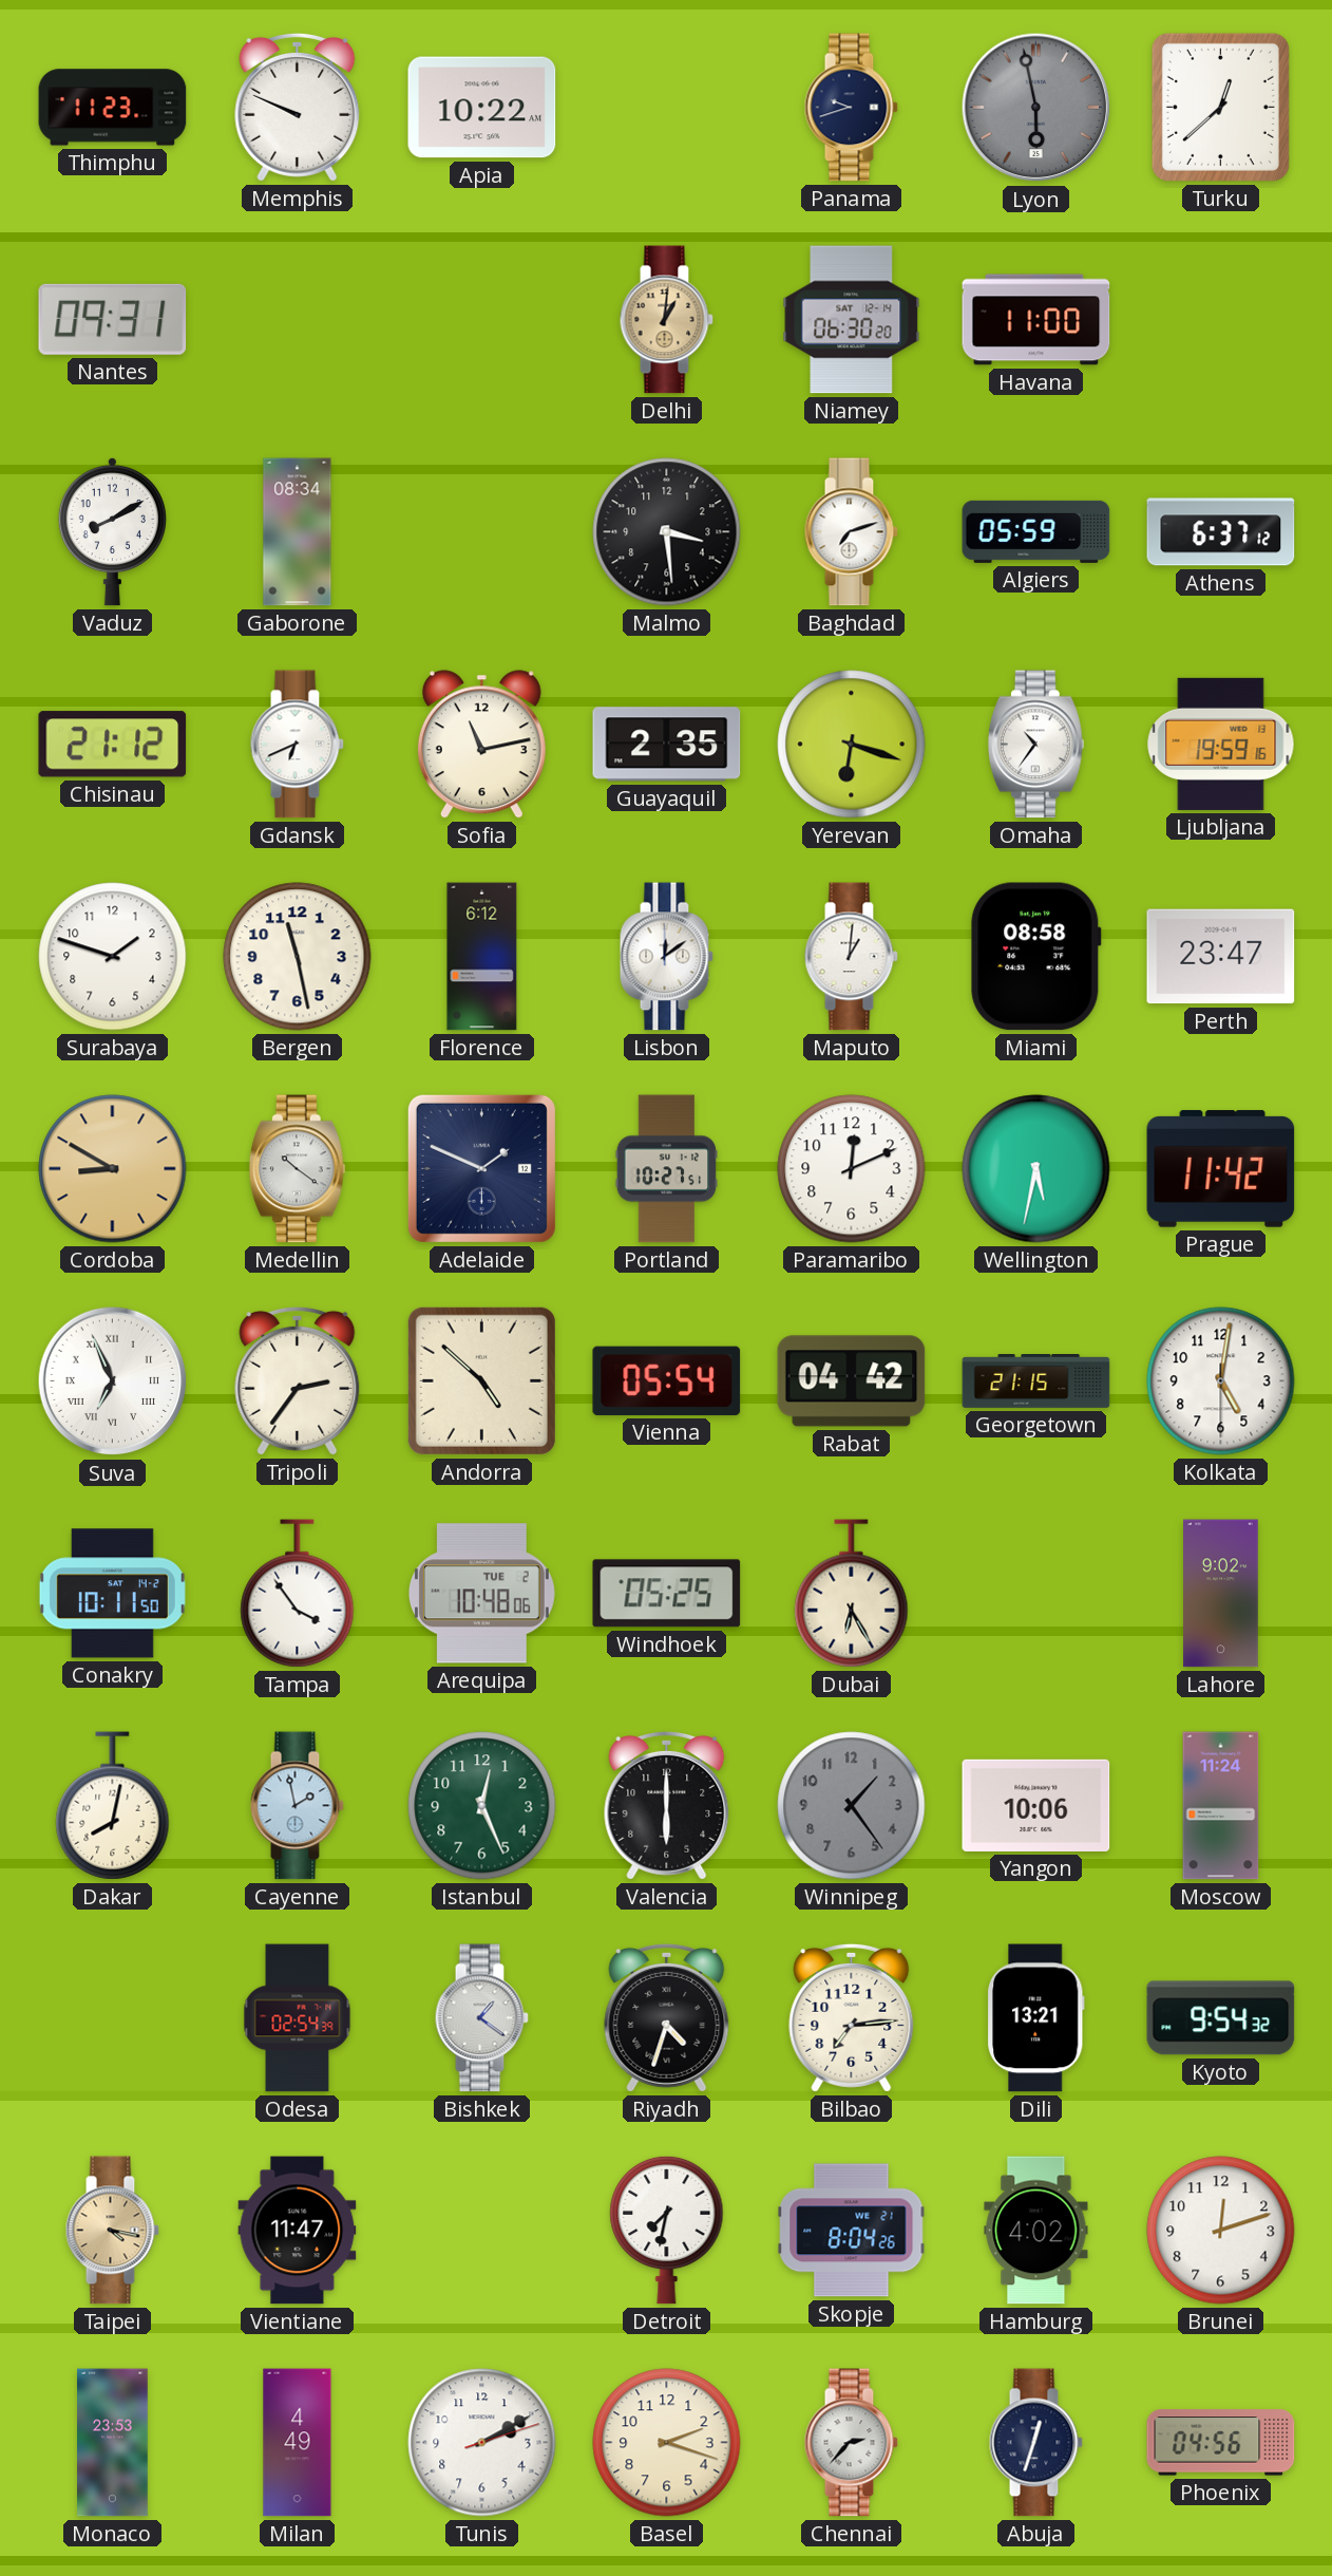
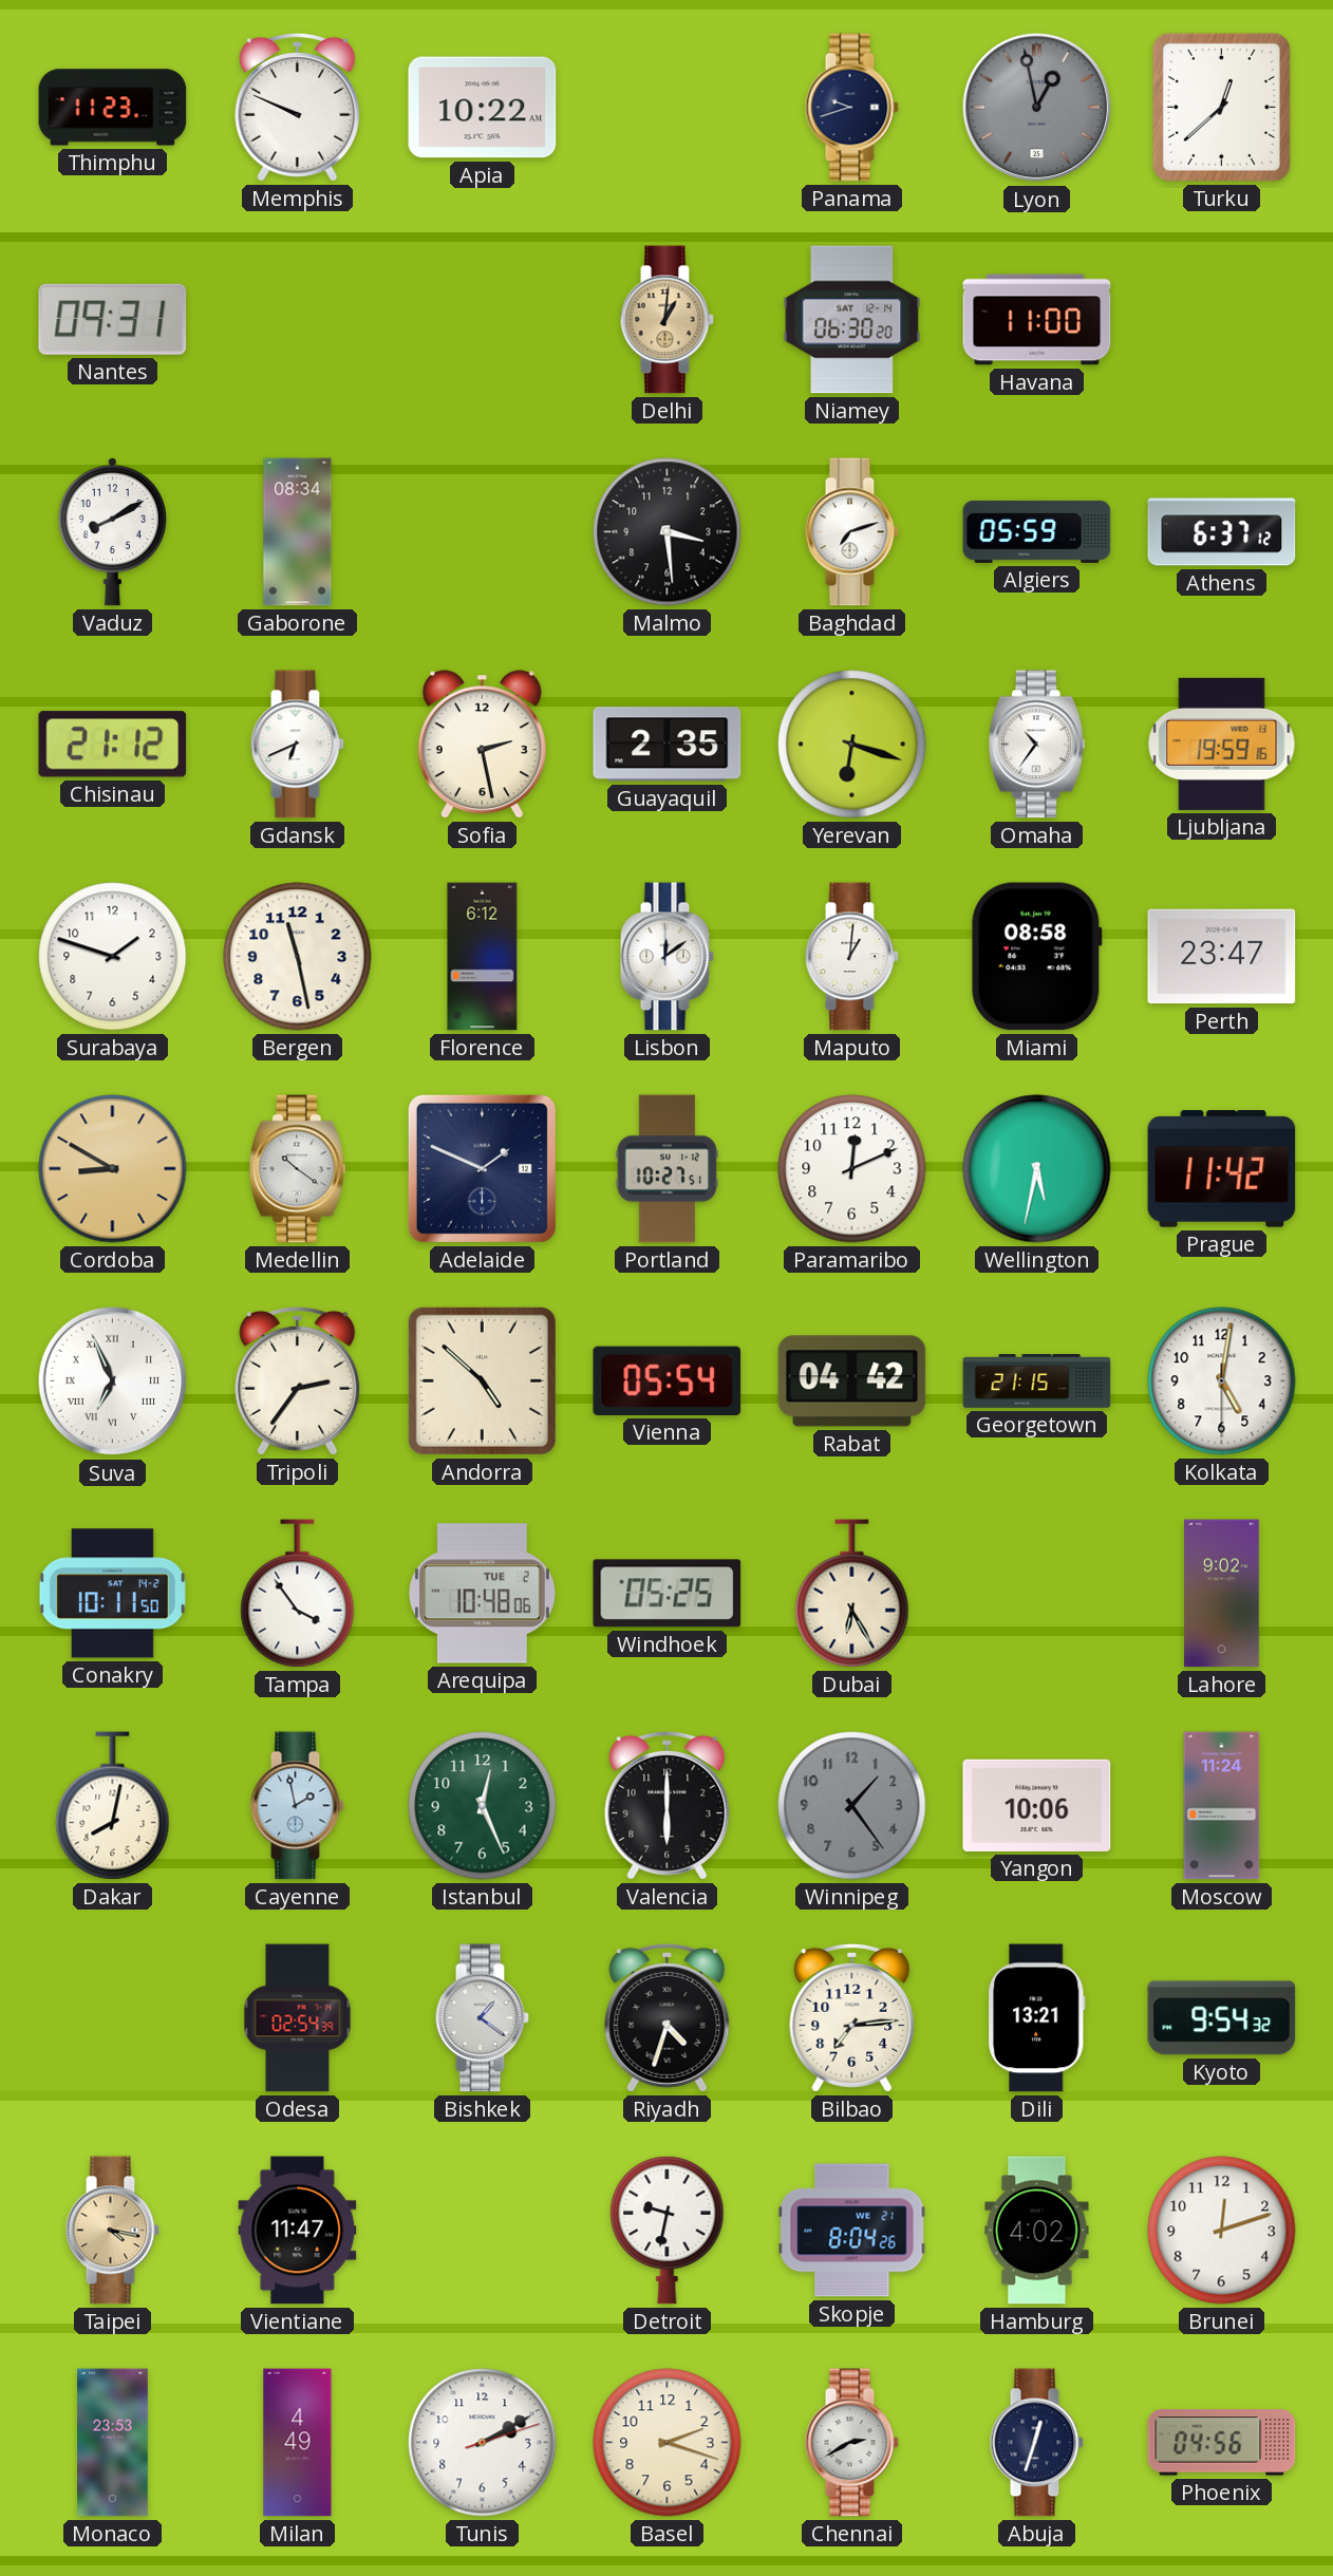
Lyon: 5:58 -> 12:58
Sofia: 11:13 -> 2:28
Detroit: 7:32 -> 9:32
Chennai: 2:37 -> 2:40
